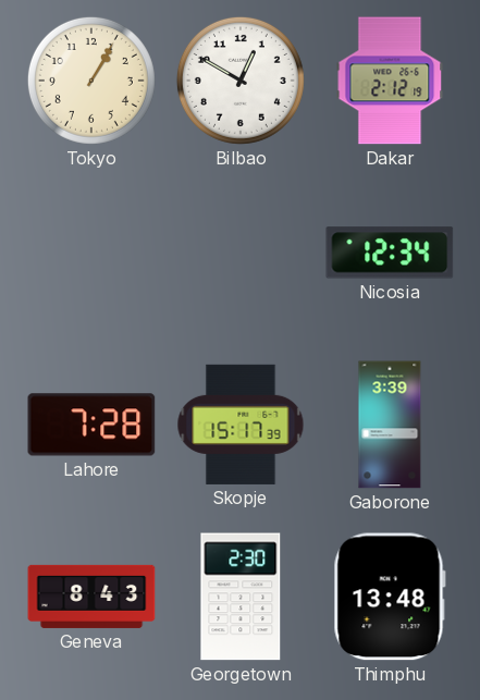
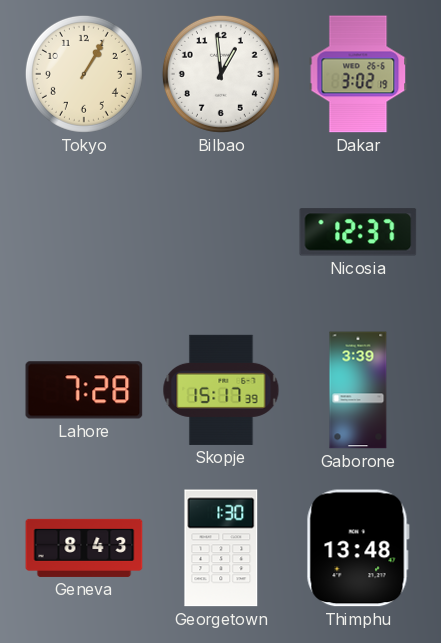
Bilbao: 12:50 -> 12:59
Dakar: 2:12 -> 3:02
Nicosia: 12:34 -> 12:37
Georgetown: 2:30 -> 1:30
